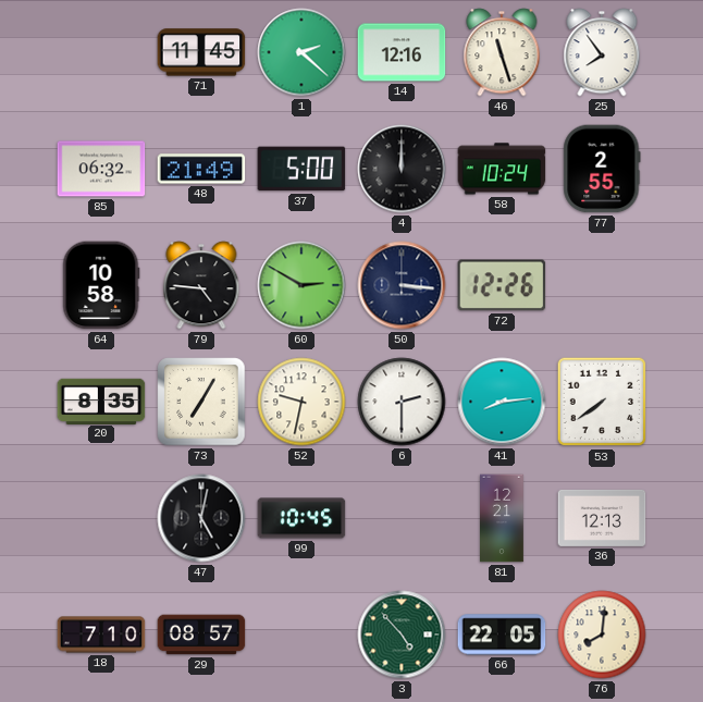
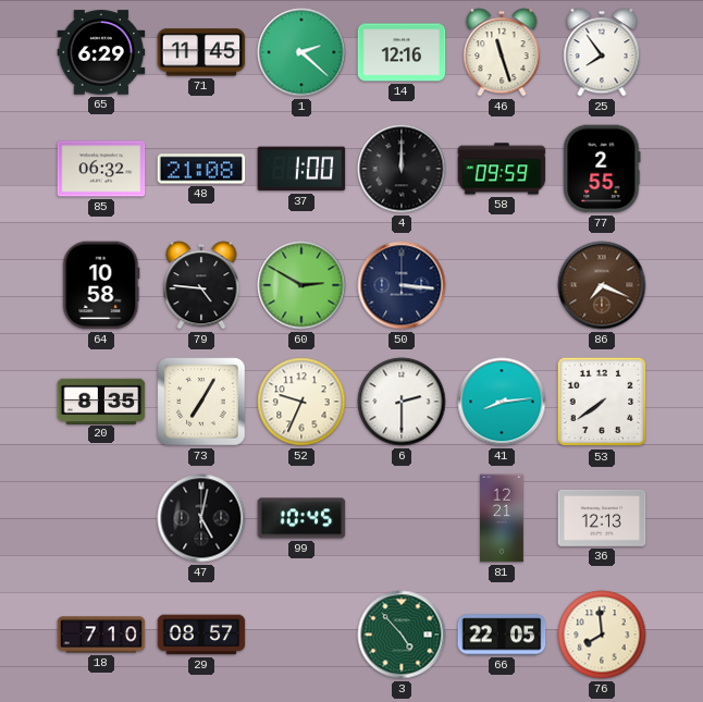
65: none -> 6:29
48: 21:49 -> 21:08
37: 5:00 -> 1:00
58: 10:24 -> 09:59
72: 12:26 -> none
86: none -> 7:19
52: 9:32 -> 9:34
76: 8:01 -> 7:59
